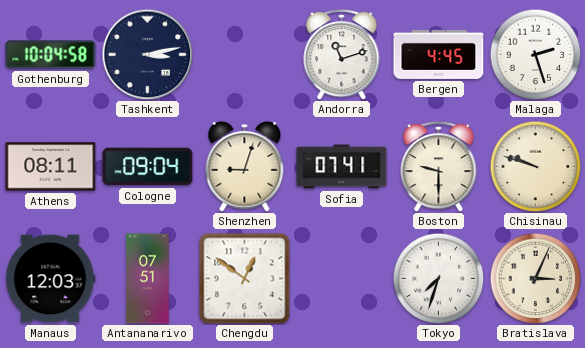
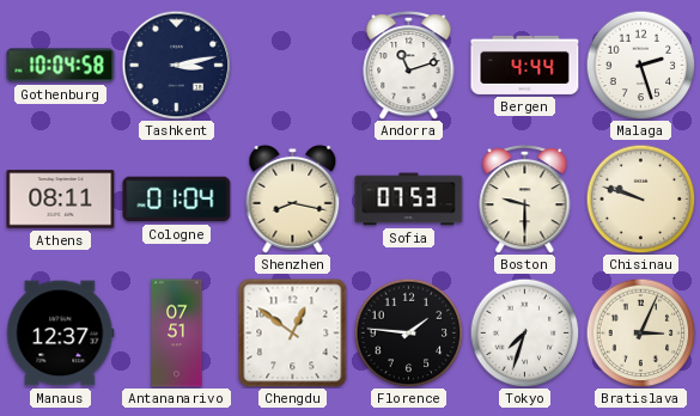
Bergen: 4:45 -> 4:44
Cologne: 09:04 -> 01:04
Shenzhen: 9:03 -> 8:17
Sofia: 07:41 -> 07:53
Manaus: 12:03 -> 12:37
Florence: none -> 1:46
